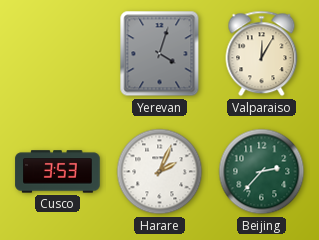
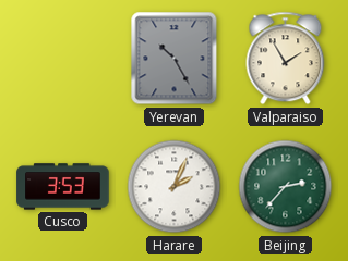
Yerevan: 4:03 -> 10:25
Valparaiso: 12:05 -> 1:55
